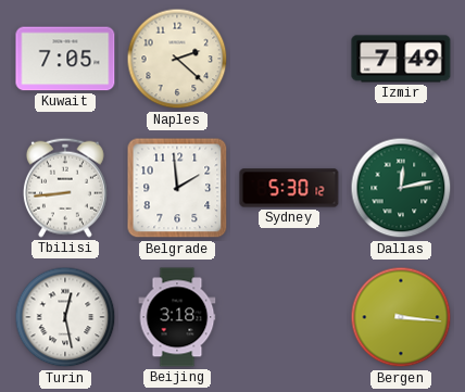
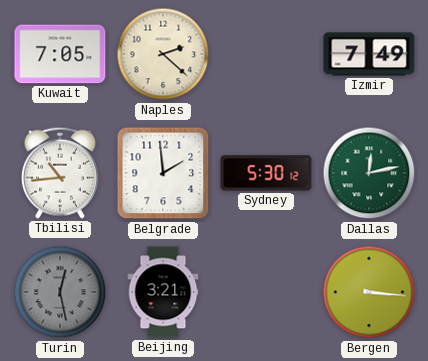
Tbilisi: 8:44 -> 10:44
Turin dial: white -> grey
Beijing: 3:18 -> 3:21
